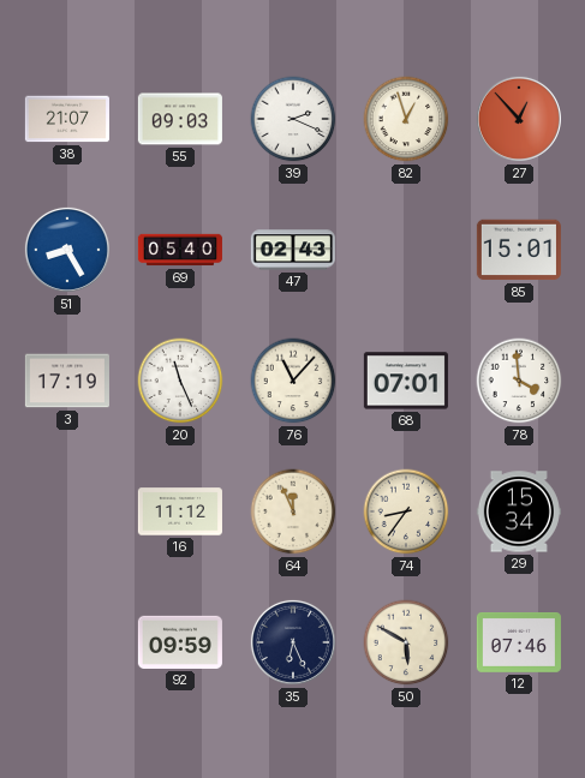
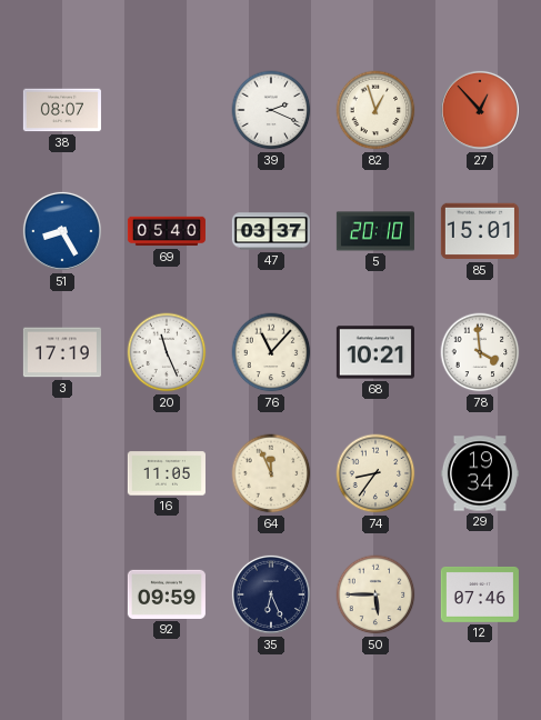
38: 21:07 -> 08:07
55: 09:03 -> none
47: 02:43 -> 03:37
5: none -> 20:10
68: 07:01 -> 10:21
16: 11:12 -> 11:05
29: 15:34 -> 19:34
50: 5:50 -> 5:45
